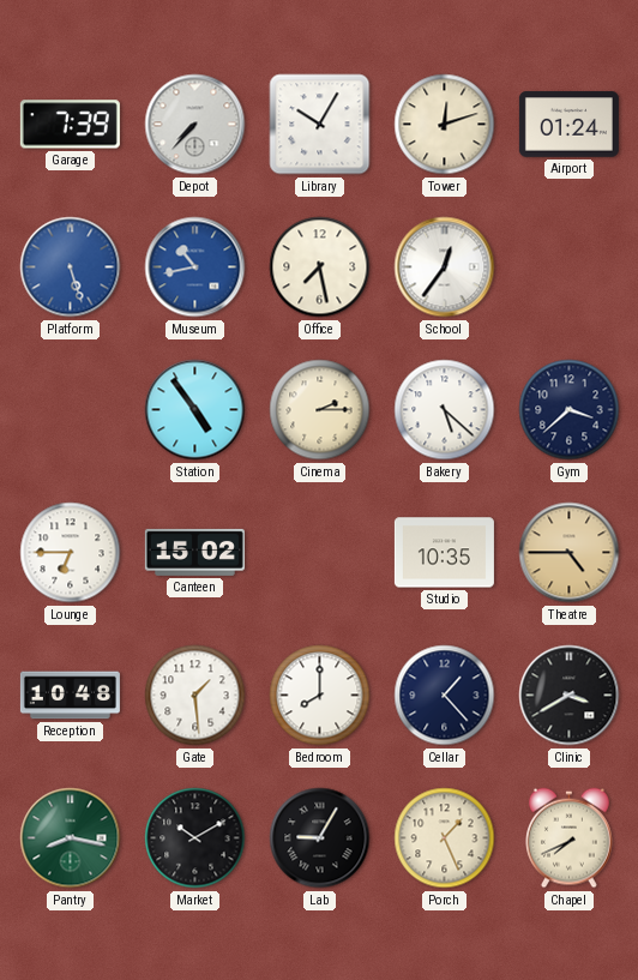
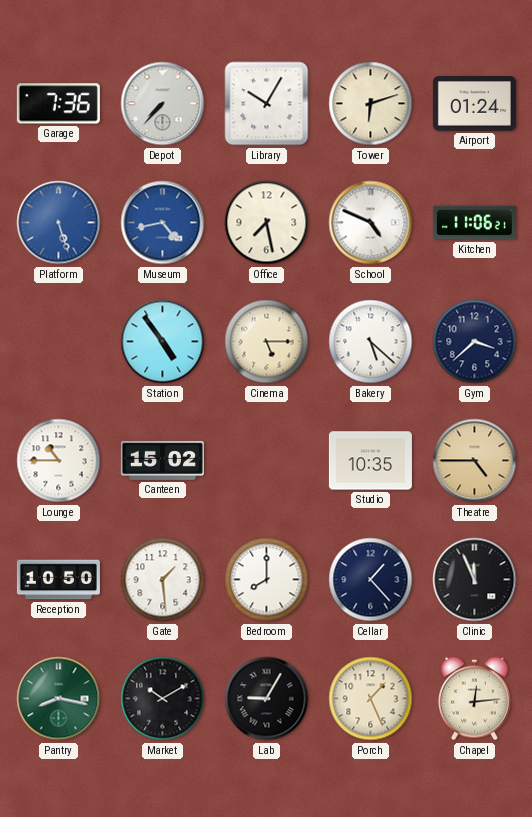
Garage: 7:39 -> 7:36
Tower: 12:12 -> 6:12
Museum: 10:43 -> 4:43
School: 12:36 -> 4:49
Kitchen: none -> 11:06
Cinema: 2:15 -> 5:15
Lounge: 6:45 -> 10:45
Reception: 10:48 -> 10:50
Clinic: 3:40 -> 11:56
Chapel: 7:41 -> 12:14
